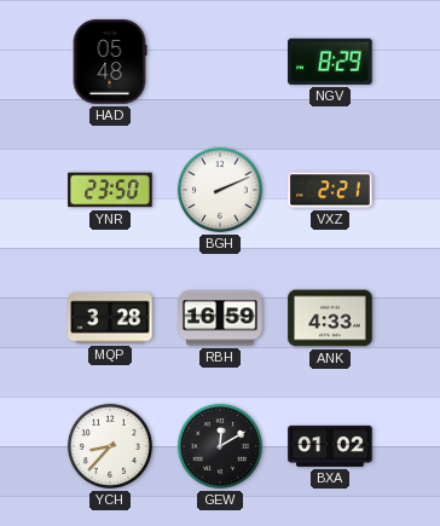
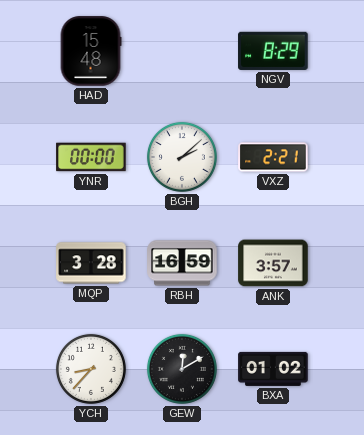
HAD: 05:48 -> 15:48
YNR: 23:50 -> 00:00
BGH: 2:11 -> 2:08
ANK: 4:33 -> 3:57
